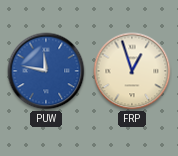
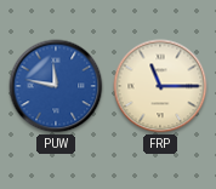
FRP: 12:57 -> 11:15
